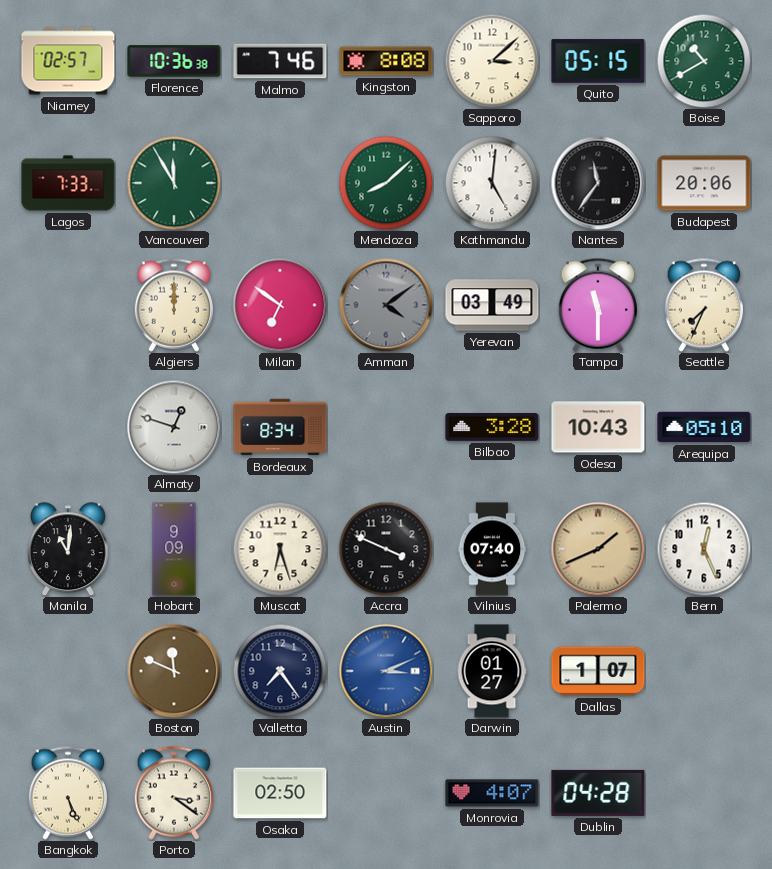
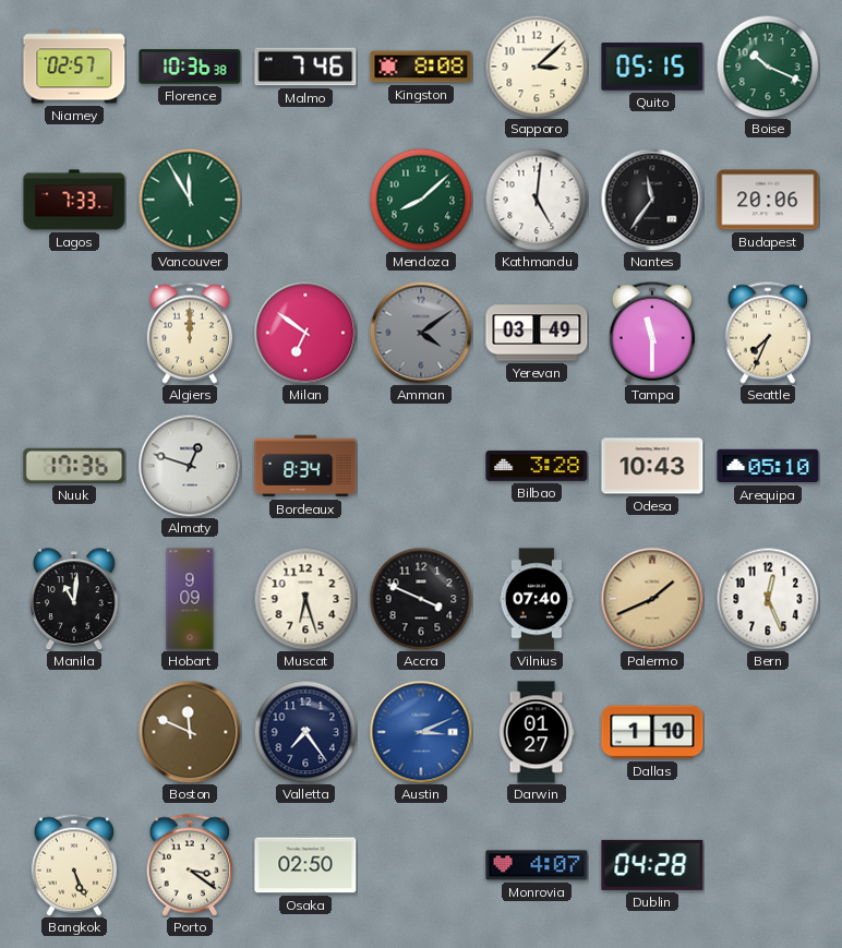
Boise: 10:40 -> 10:19
Nuuk: none -> 17:36
Dallas: 1:07 -> 1:10
